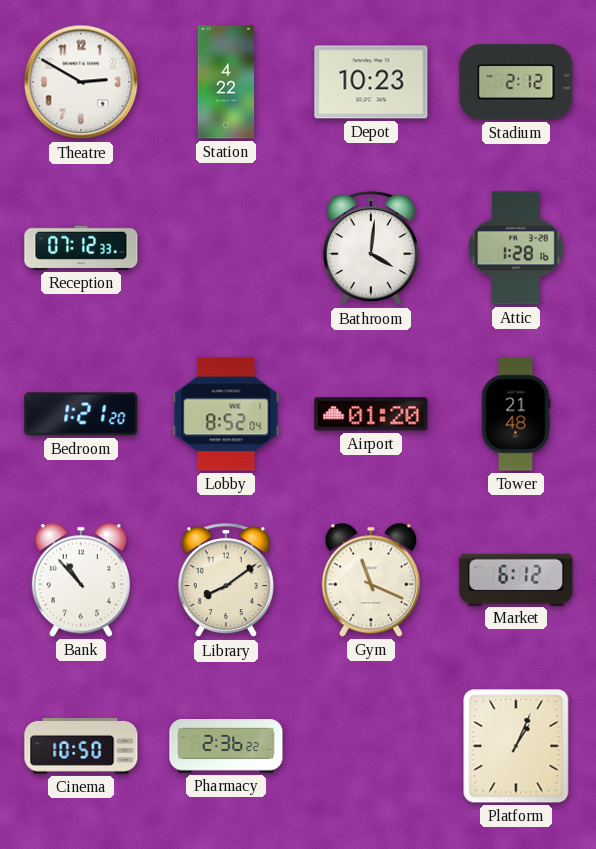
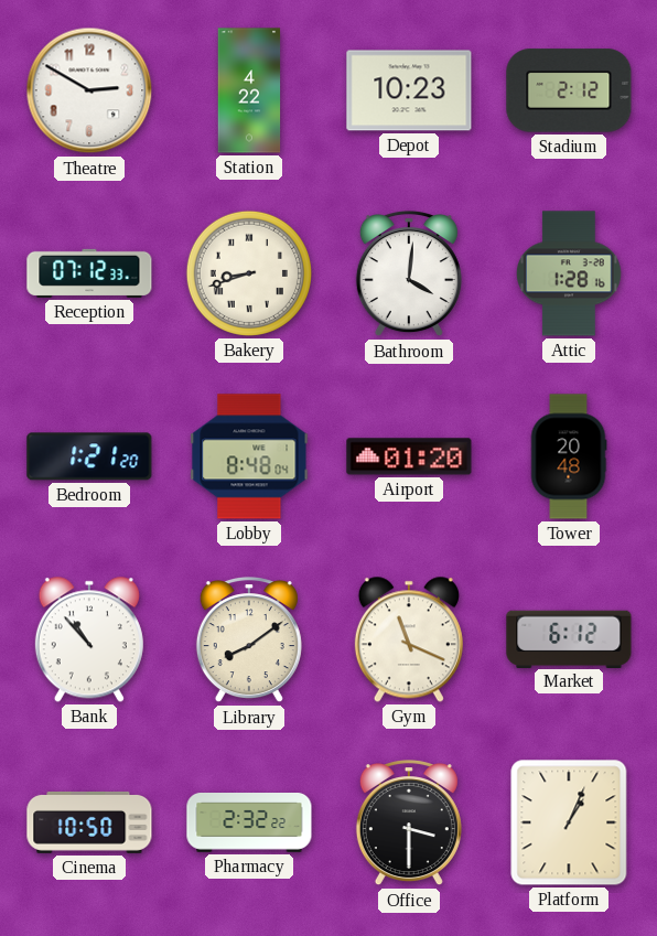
Bakery: none -> 8:42
Lobby: 8:52 -> 8:48
Tower: 21:48 -> 20:48
Pharmacy: 2:36 -> 2:32
Office: none -> 3:30
